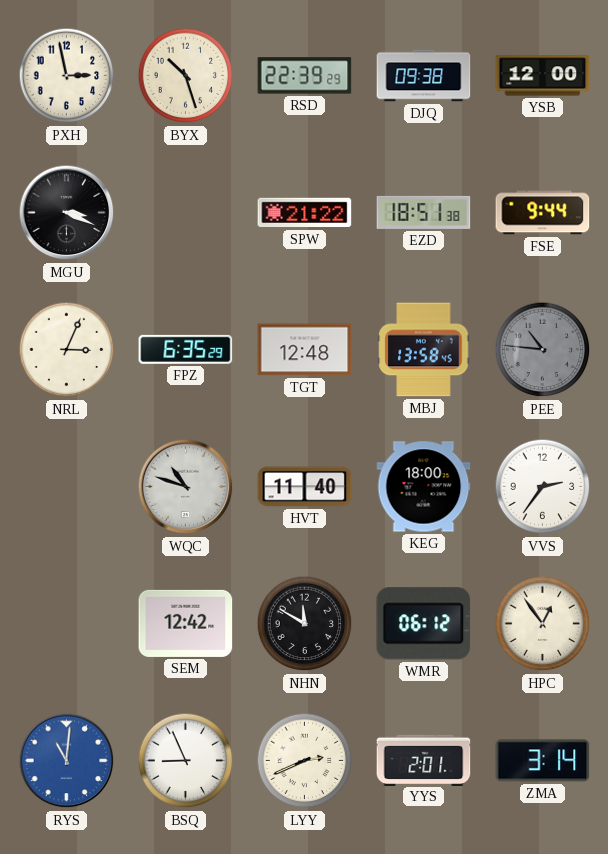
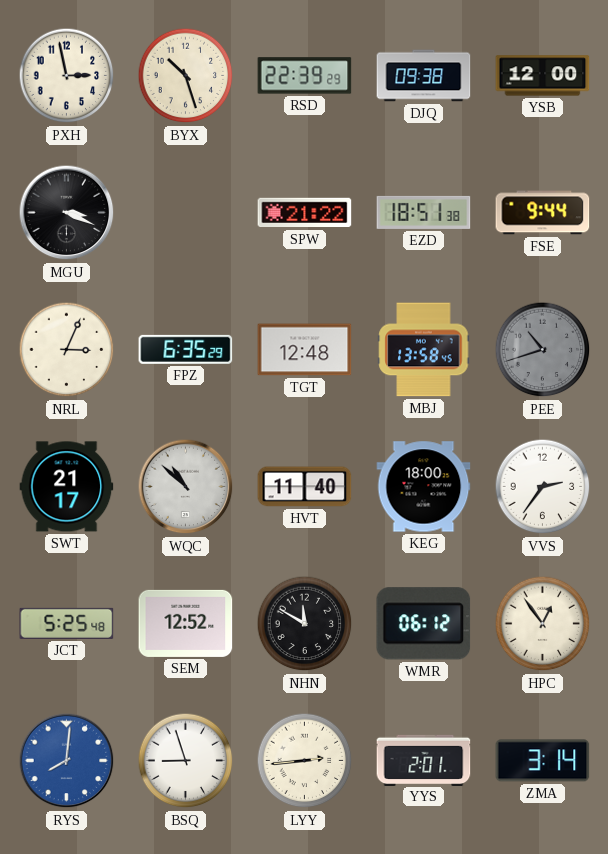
PEE: 10:46 -> 10:42
SWT: none -> 21:17
WQC: 10:48 -> 10:52
JCT: none -> 5:25
SEM: 12:42 -> 12:52
RYS: 11:01 -> 8:01
BSQ: 8:56 -> 8:57
LYY: 2:41 -> 2:44
